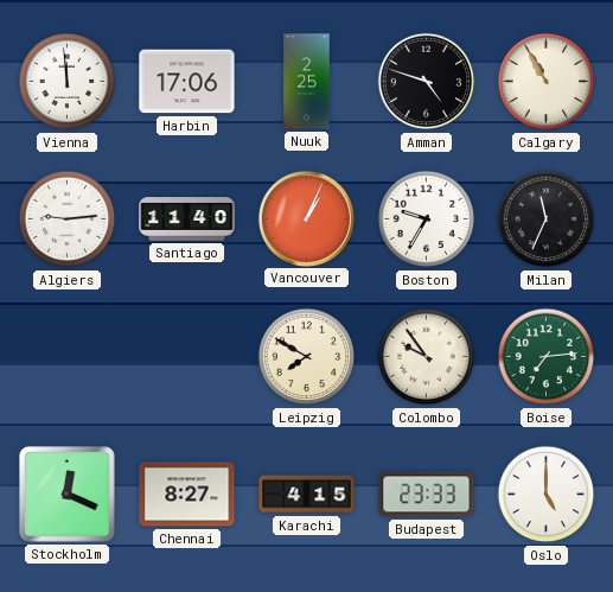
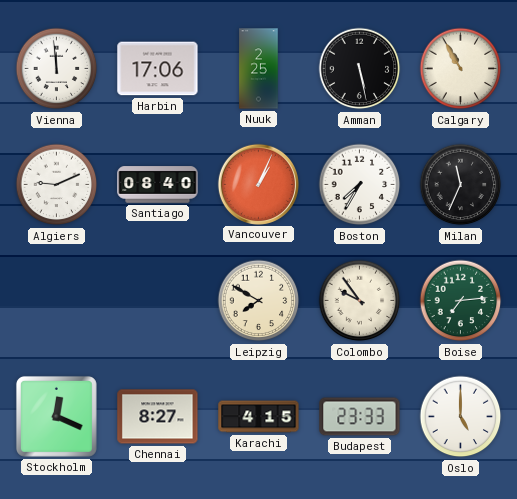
Amman: 4:48 -> 5:28
Algiers: 9:14 -> 9:11
Santiago: 11:40 -> 08:40
Boston: 9:35 -> 7:35
